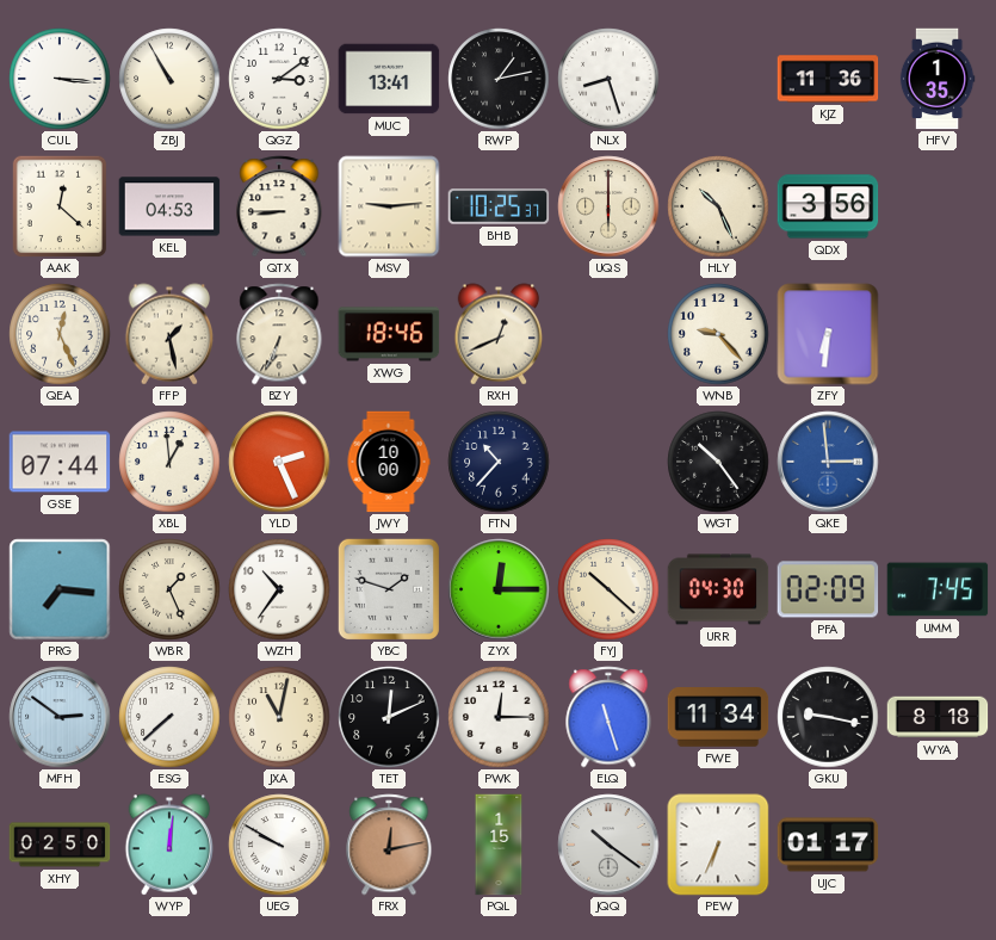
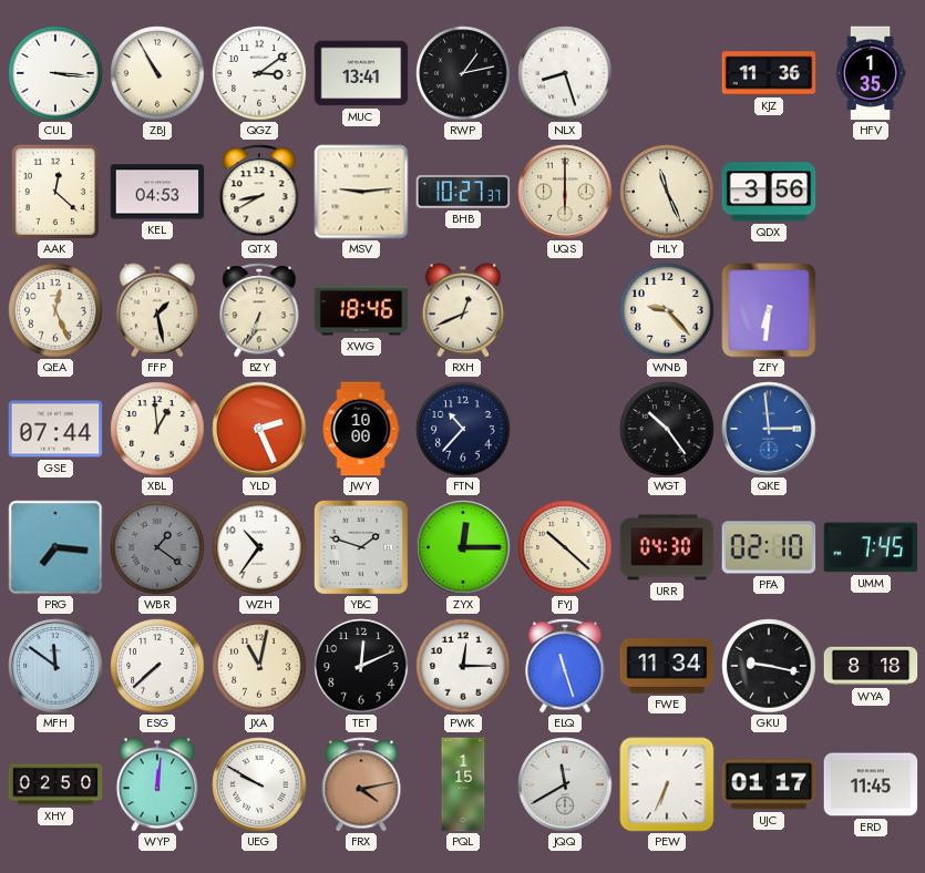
QTX: 8:45 -> 8:40
BHB: 10:25 -> 10:27
HLY: 10:26 -> 11:26
WBR: 1:26 -> 1:21
WBR dial: cream -> grey
PFA: 02:09 -> 02:10
MFH: 2:51 -> 11:51
FRX: 12:13 -> 4:13
JQQ: 10:21 -> 11:40
ERD: none -> 11:45
